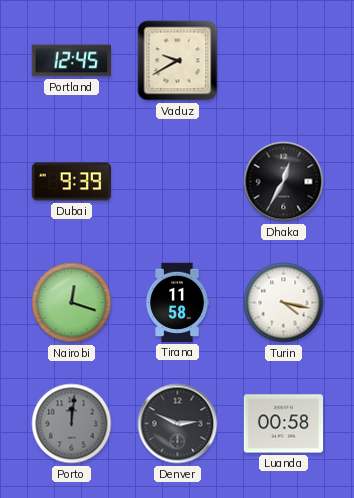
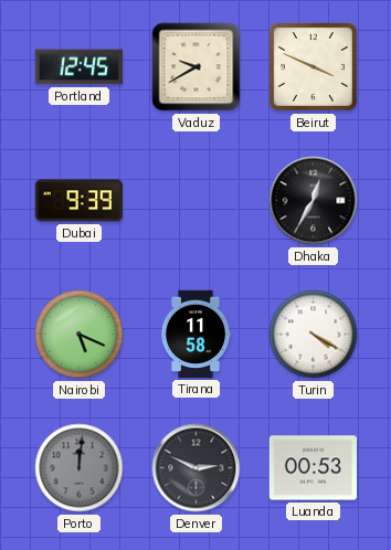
Beirut: none -> 3:49
Nairobi: 12:18 -> 5:19
Turin: 4:17 -> 4:20
Luanda: 00:58 -> 00:53
